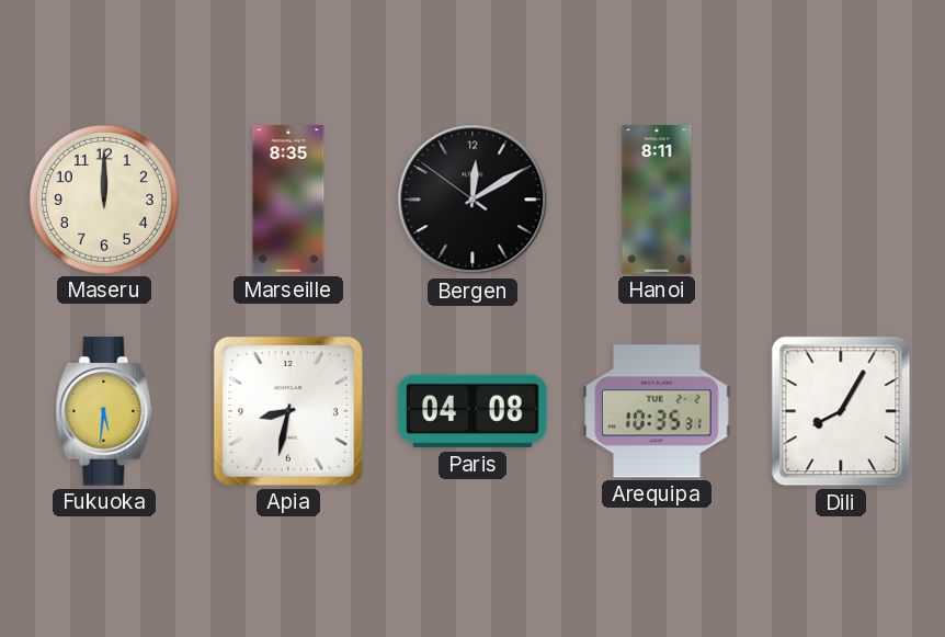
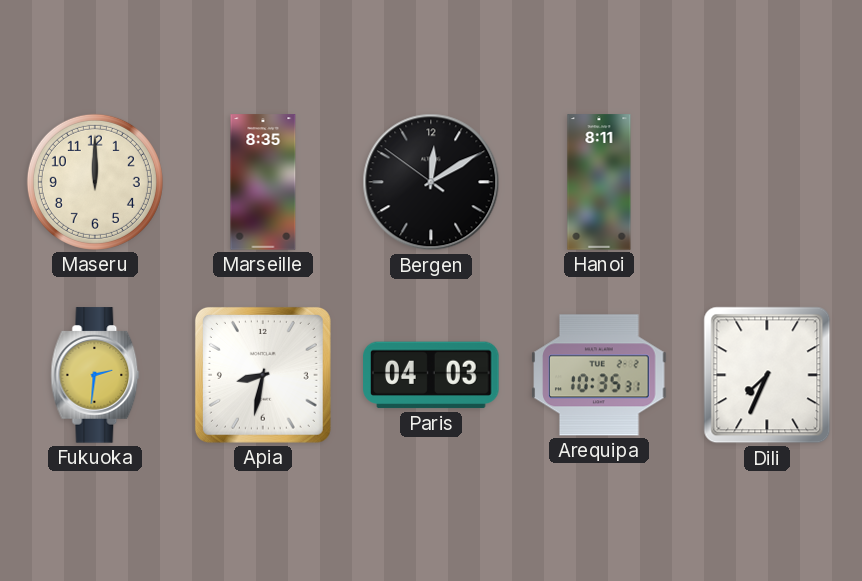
Fukuoka: 5:31 -> 2:31
Paris: 04:08 -> 04:03
Dili: 8:05 -> 7:34
